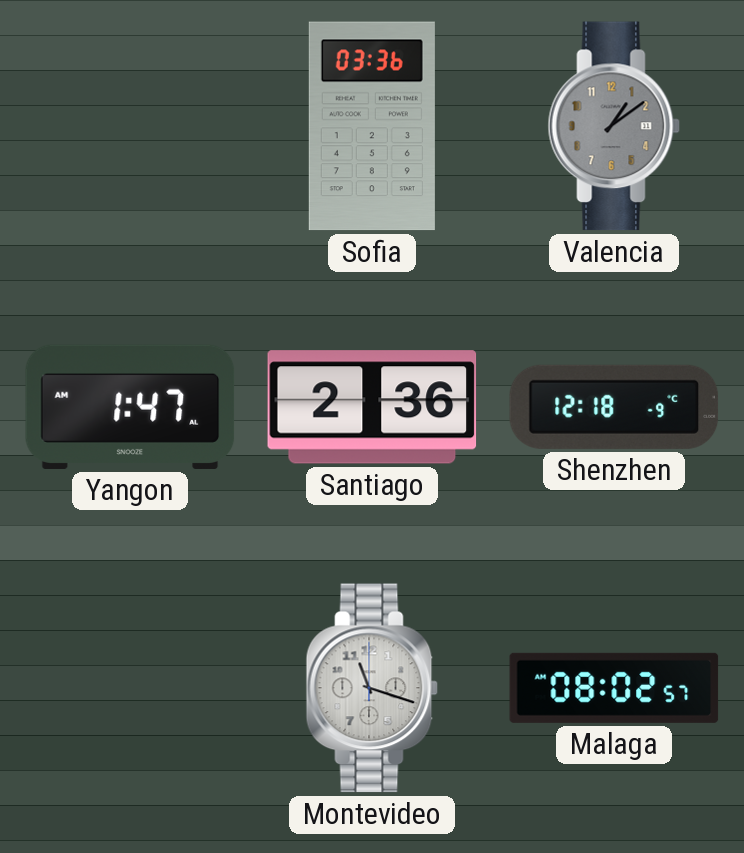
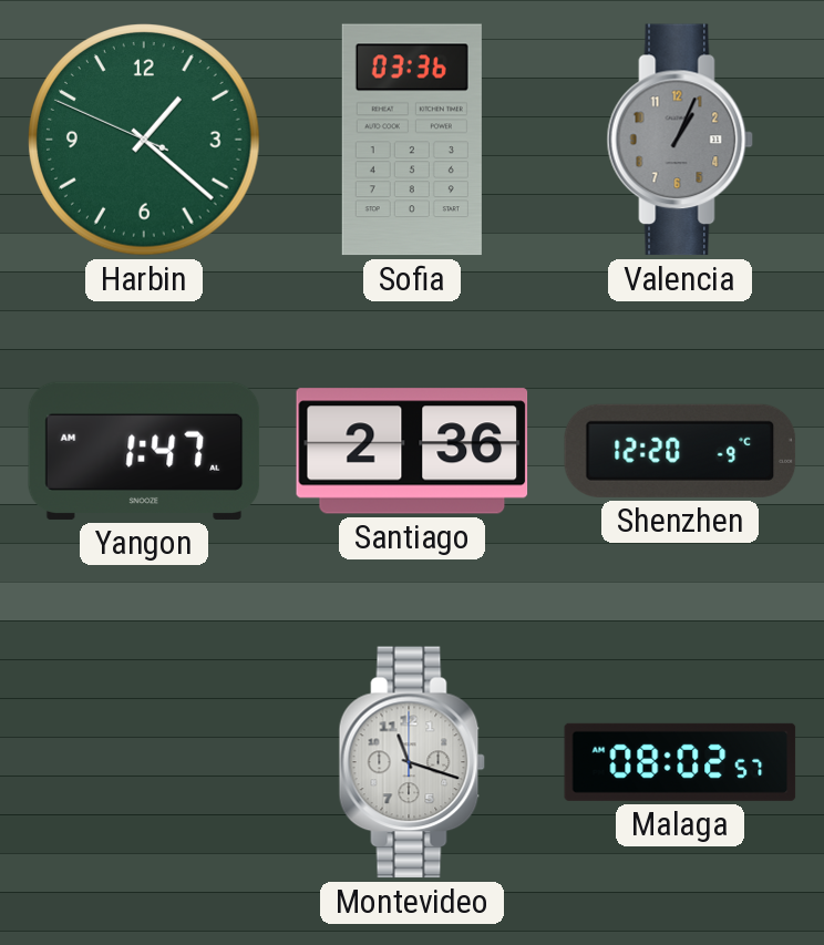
Harbin: none -> 1:21
Valencia: 1:09 -> 1:04
Shenzhen: 12:18 -> 12:20
